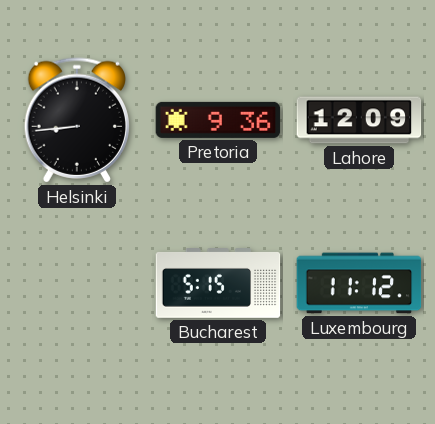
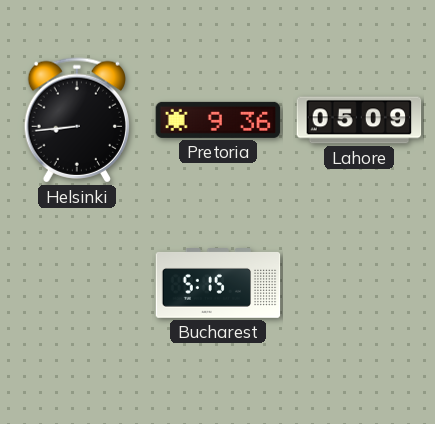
Lahore: 12:09 -> 05:09
Luxembourg: 11:12 -> none
